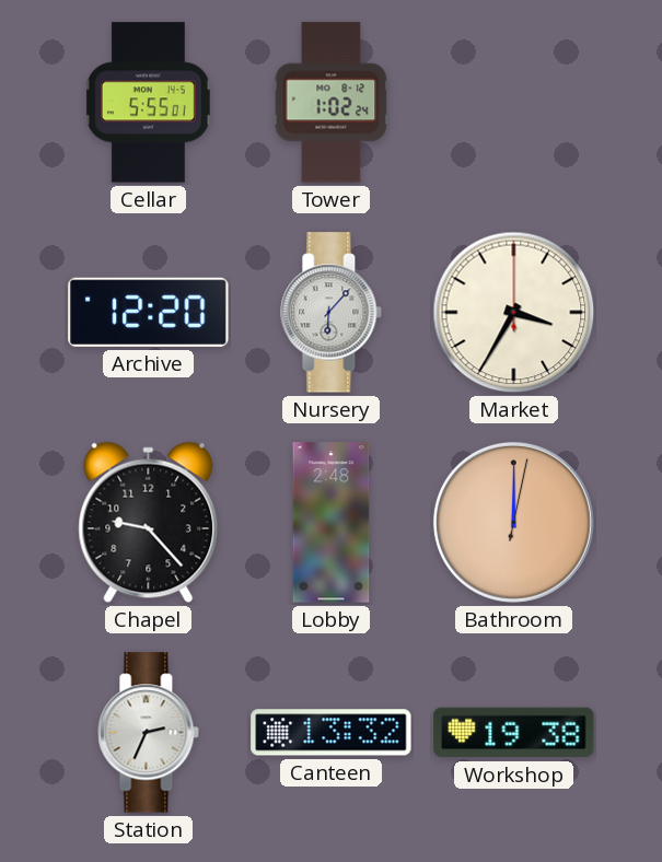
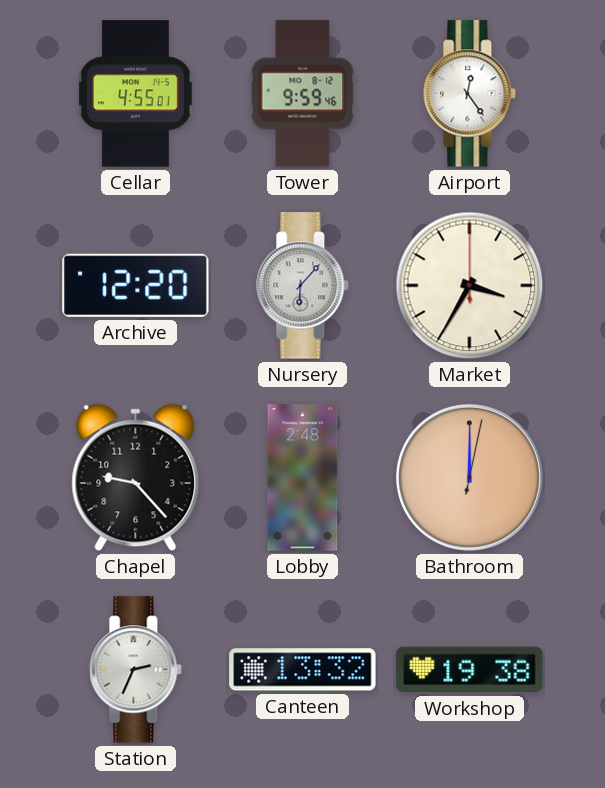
Cellar: 5:55 -> 4:55
Tower: 1:02 -> 9:59
Airport: none -> 12:24
